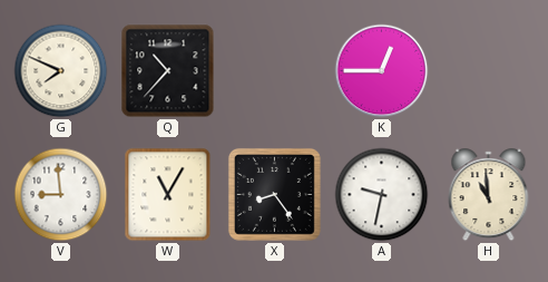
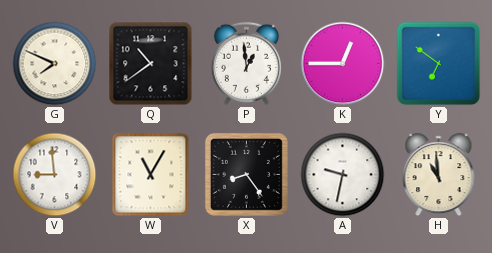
Q: 10:37 -> 10:39
P: none -> 12:59
Y: none -> 6:51
